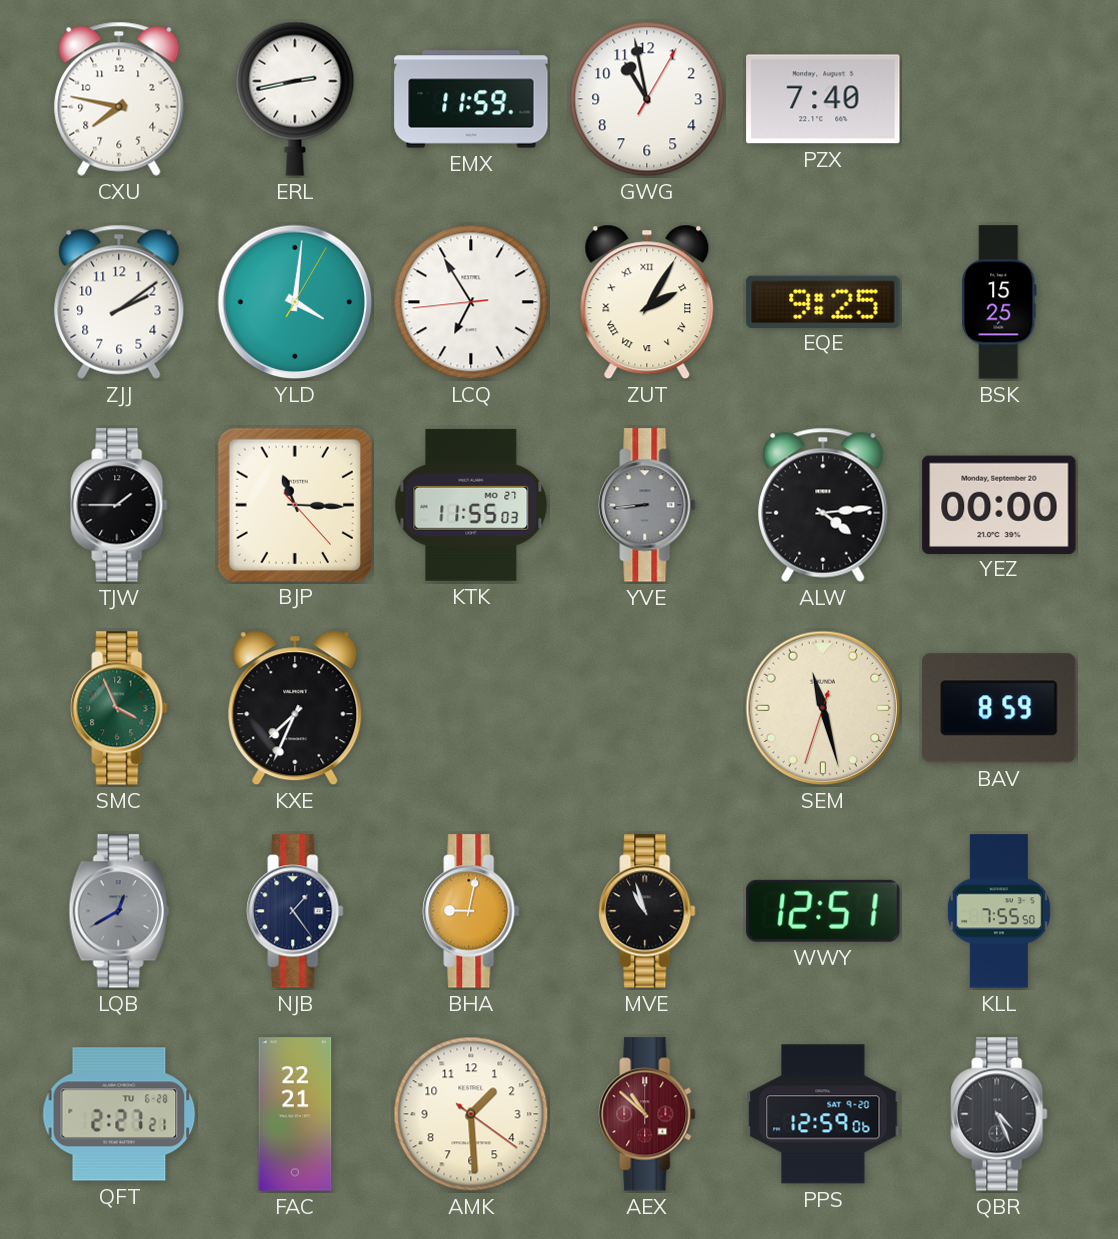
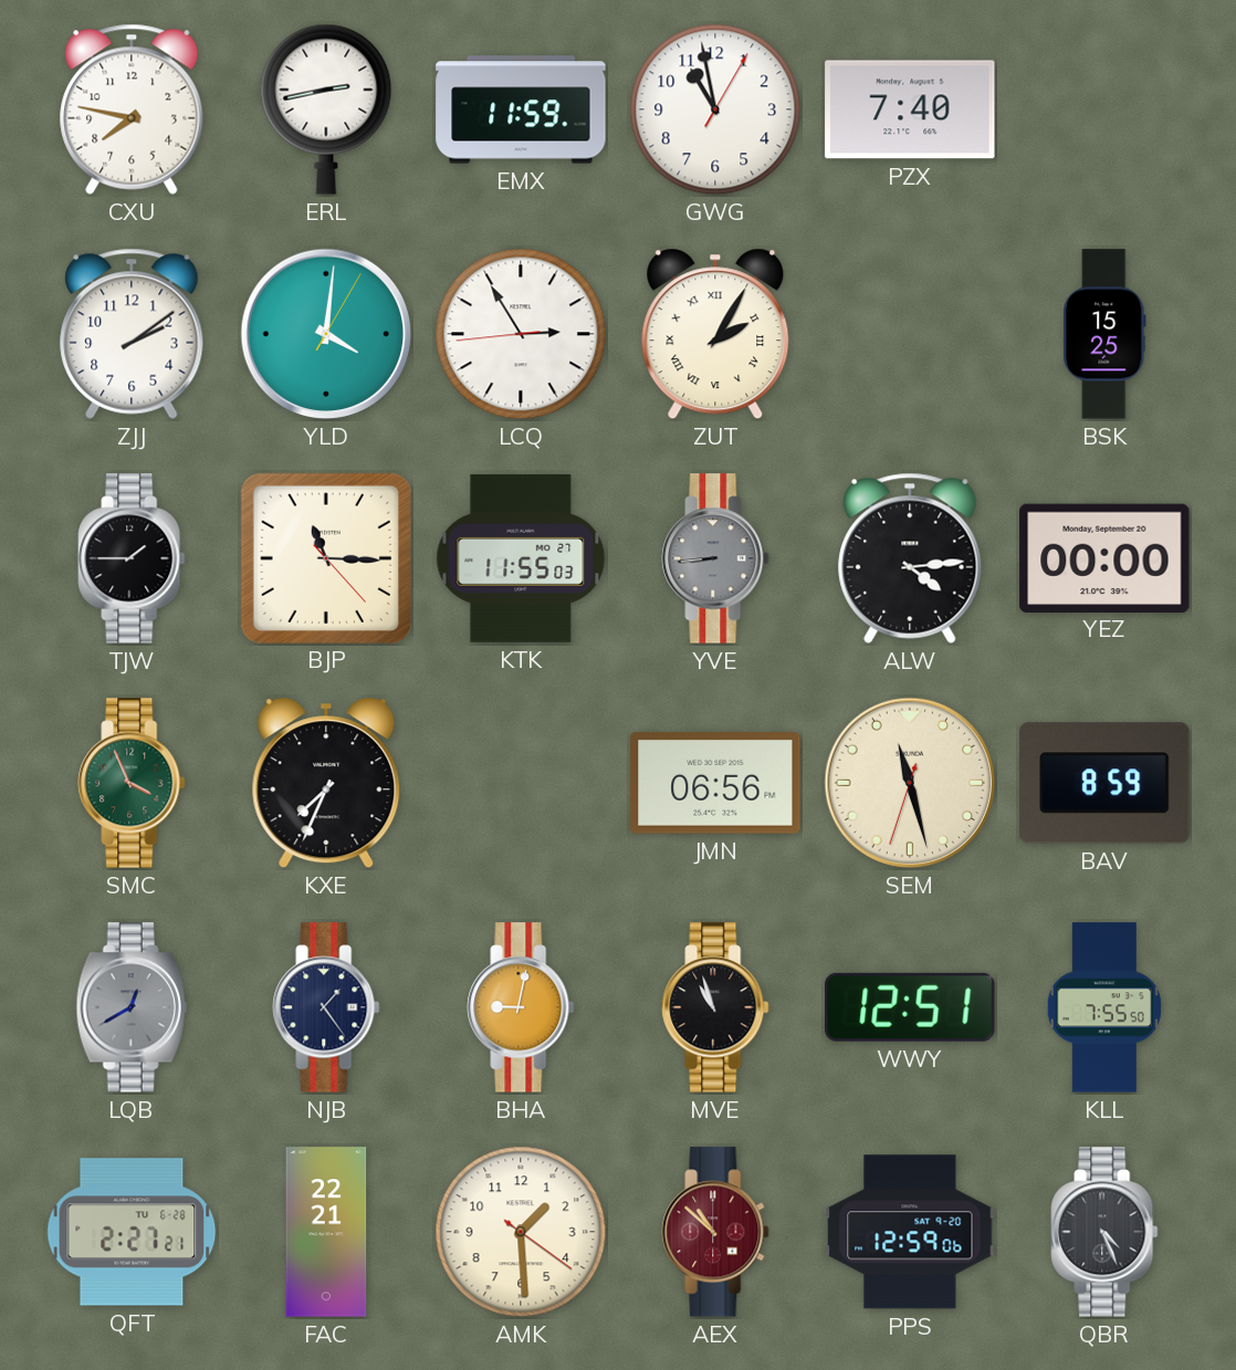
LCQ: 6:54 -> 2:54
EQE: 9:25 -> none
JMN: none -> 06:56
